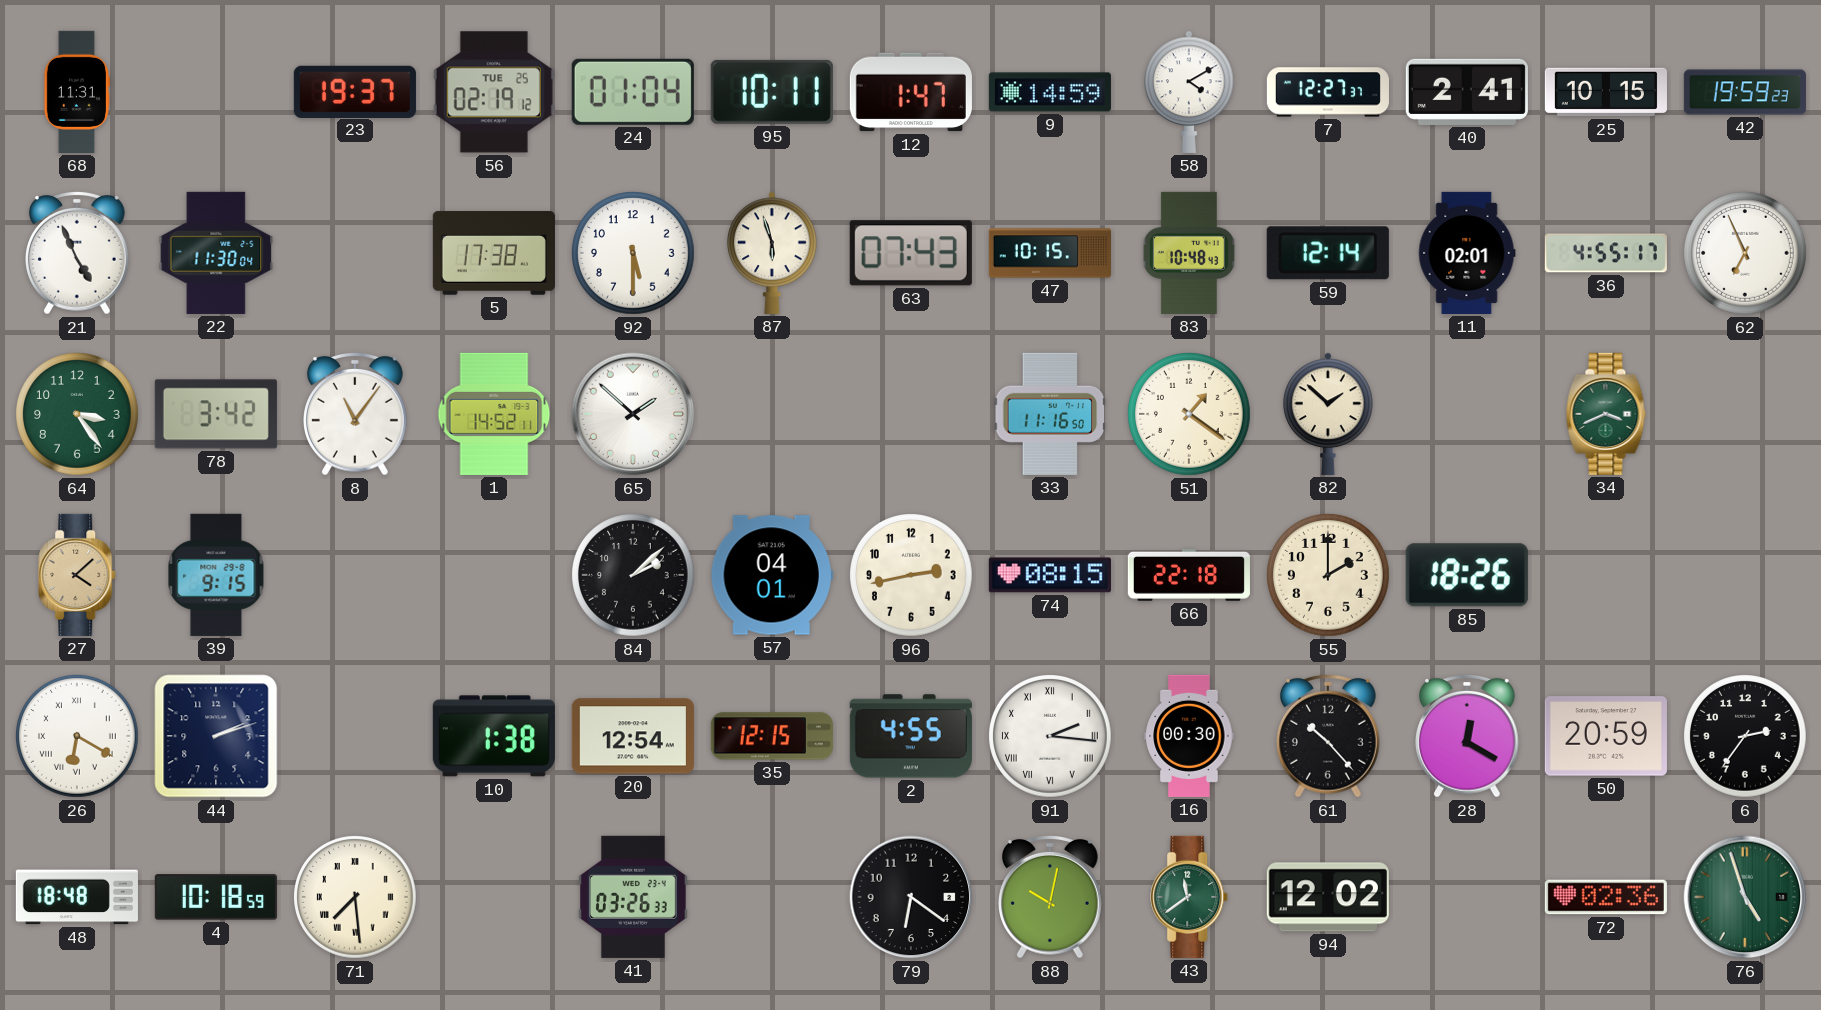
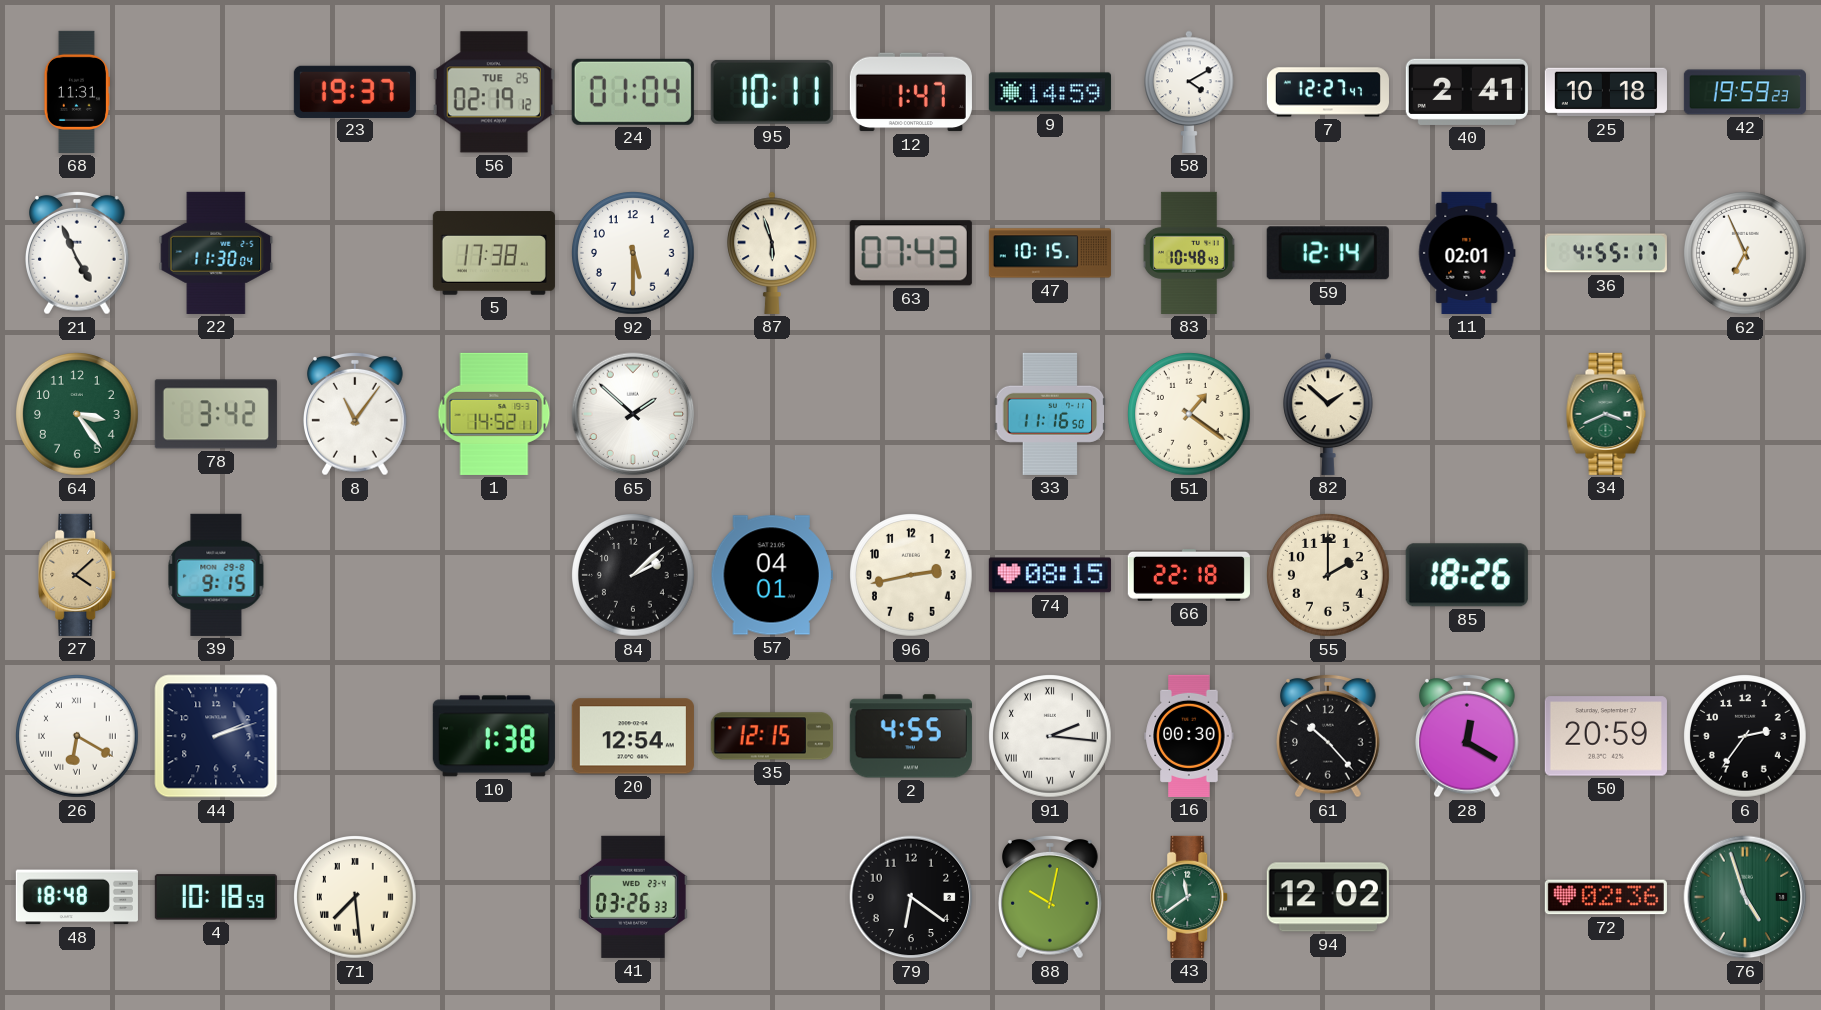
7: 12:27:37 -> 12:27:47
25: 10:15 -> 10:18
